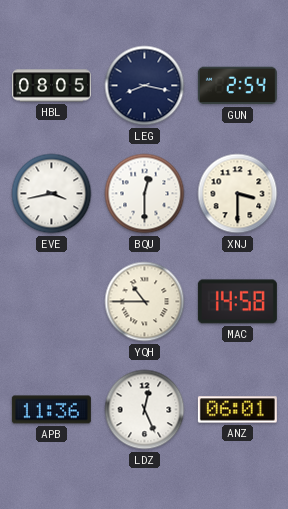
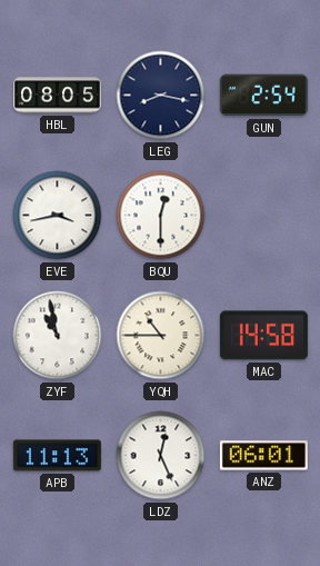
XNJ: 3:30 -> none
ZYF: none -> 10:58
APB: 11:36 -> 11:13
